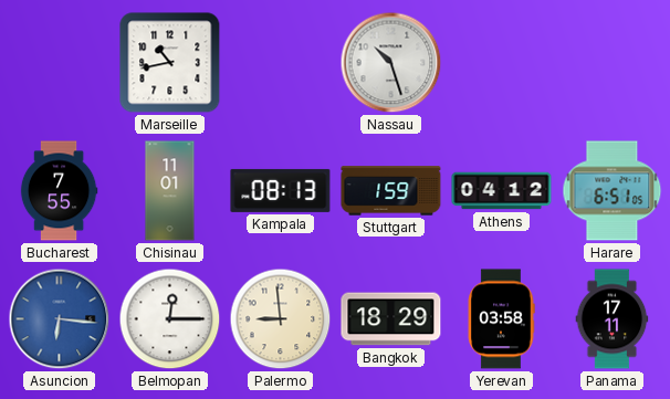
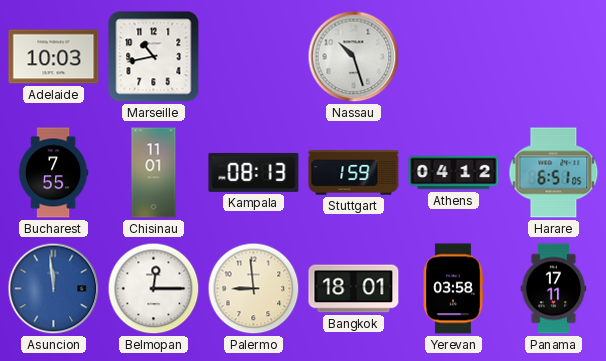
Adelaide: none -> 10:03
Asuncion: 6:16 -> 11:59
Bangkok: 18:29 -> 18:01
